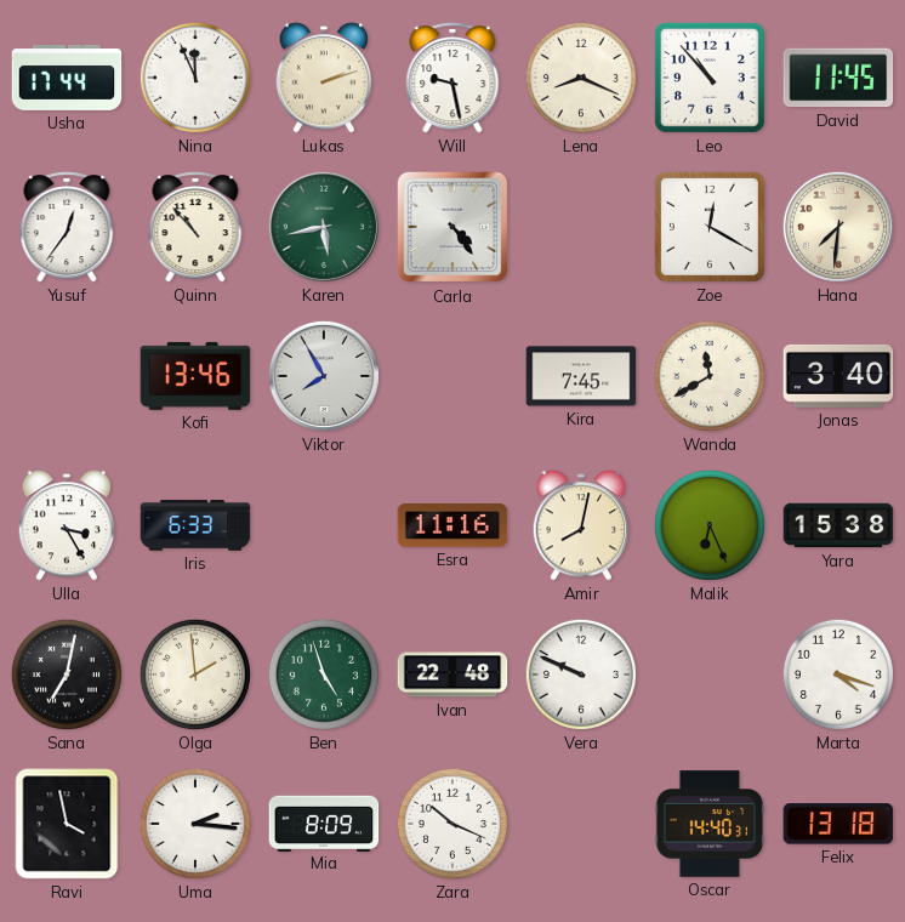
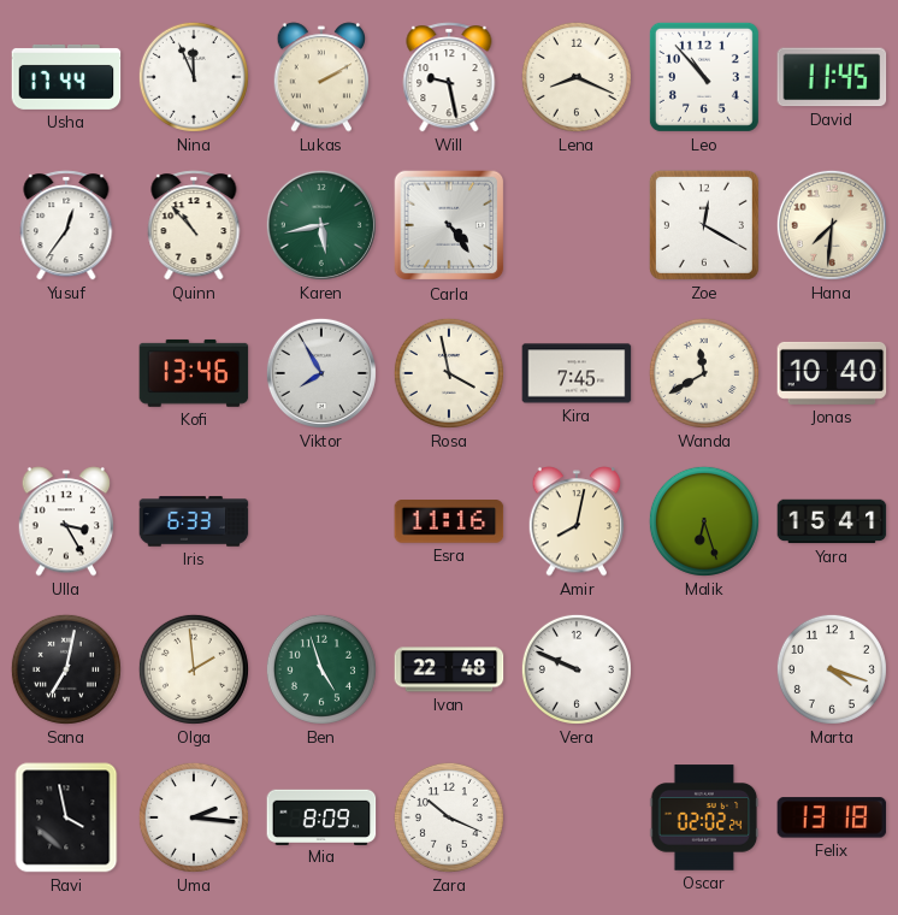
Lukas: 2:12 -> 2:10
Rosa: none -> 3:58
Jonas: 3:40 -> 10:40
Malik: 6:26 -> 6:27
Yara: 15:38 -> 15:41
Oscar: 14:40 -> 02:02
